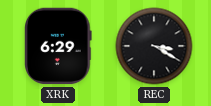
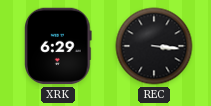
REC: 3:20 -> 3:16
